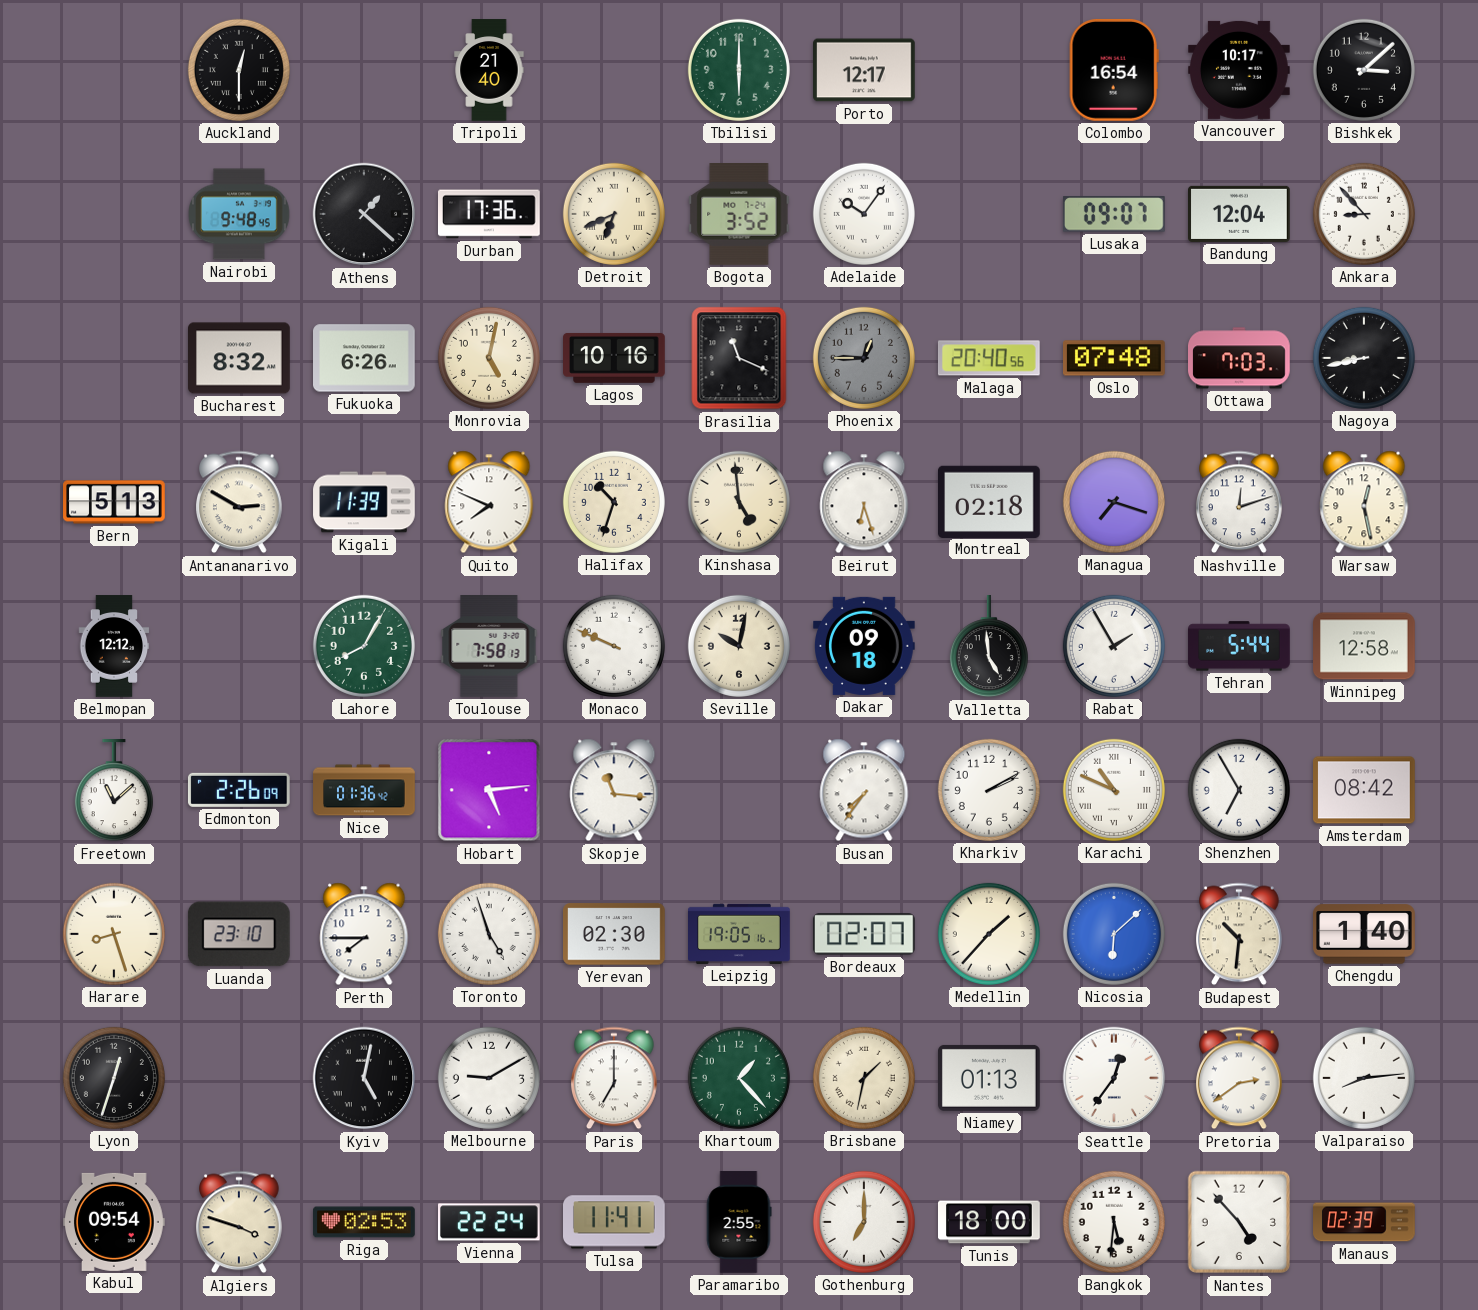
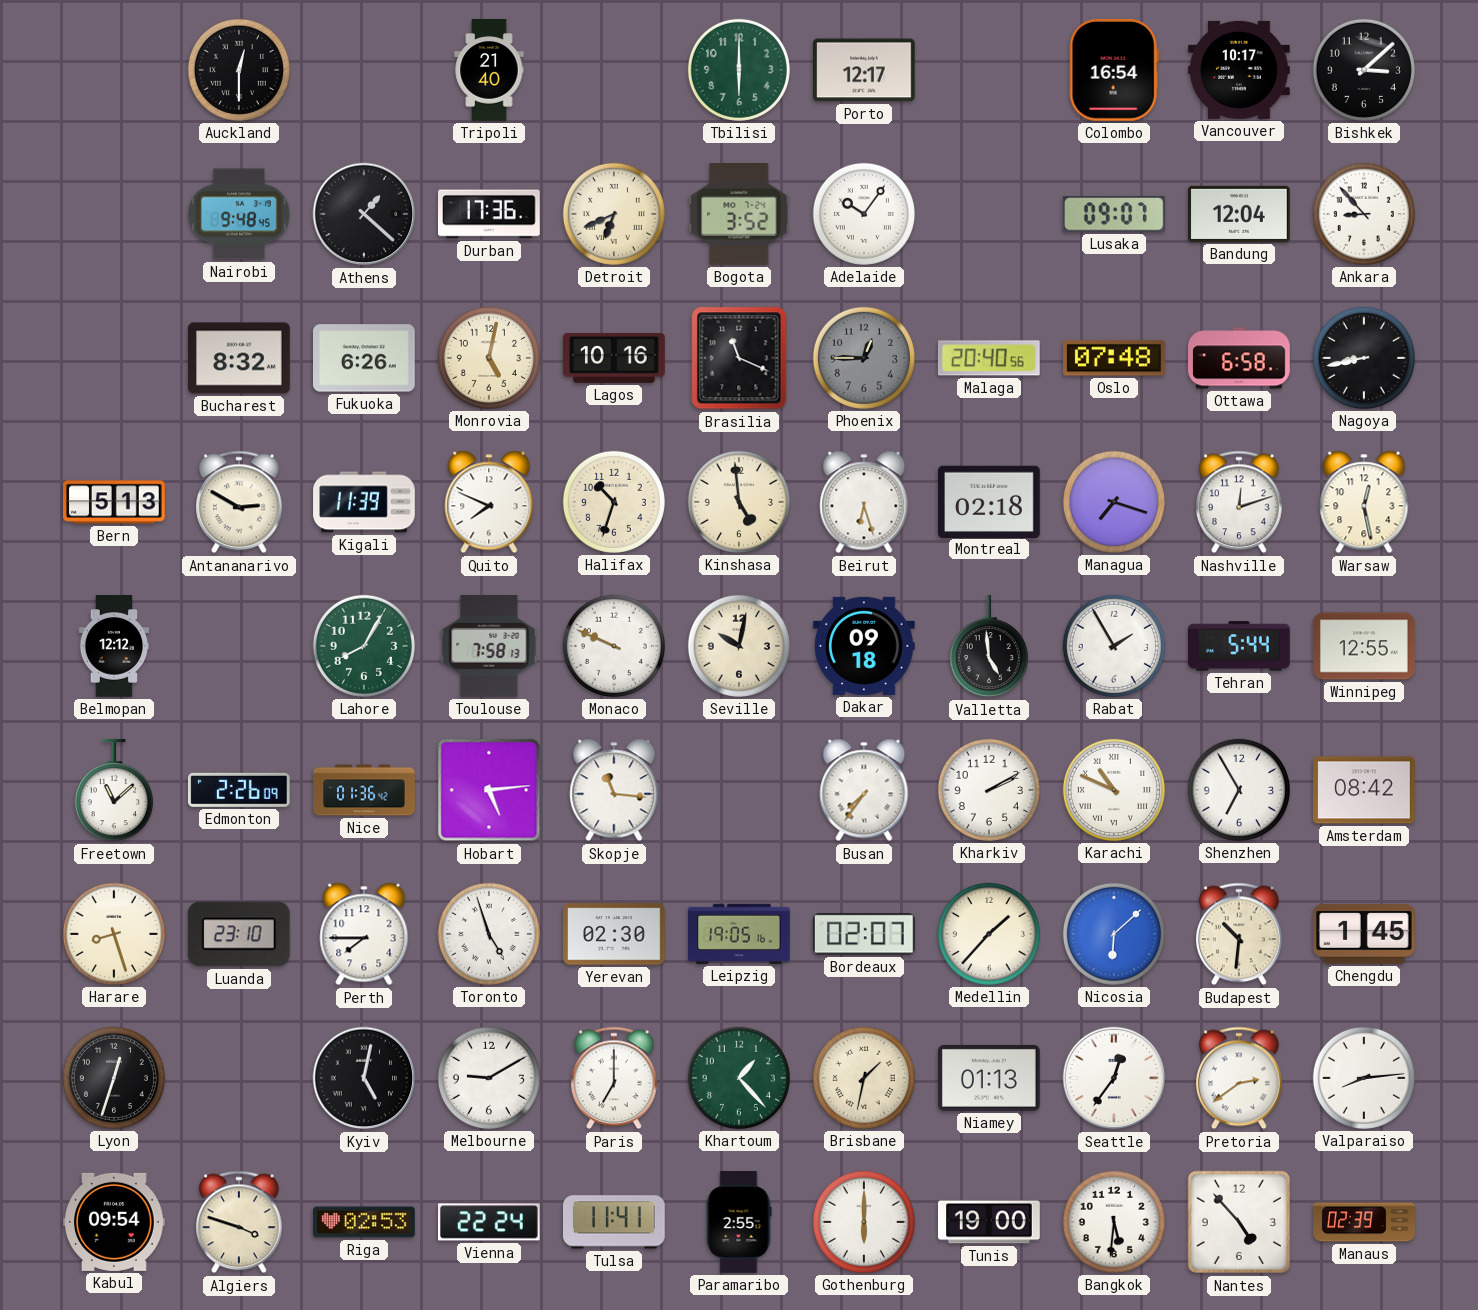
Ottawa: 7:03 -> 6:58
Winnipeg: 12:58 -> 12:55
Chengdu: 1:40 -> 1:45
Gothenburg: 7:00 -> 6:00
Tunis: 18:00 -> 19:00
